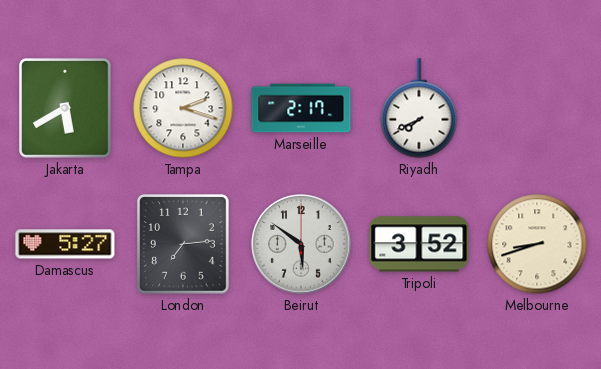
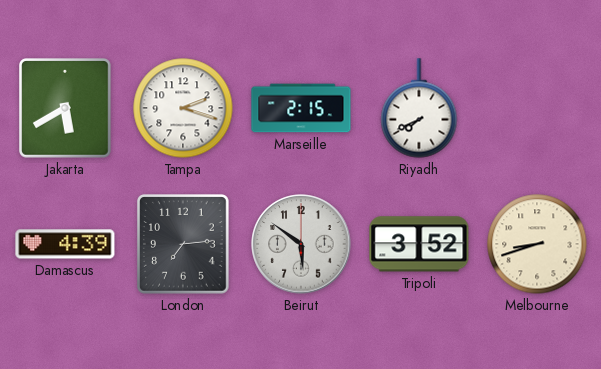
Marseille: 2:17 -> 2:15
Damascus: 5:27 -> 4:39
